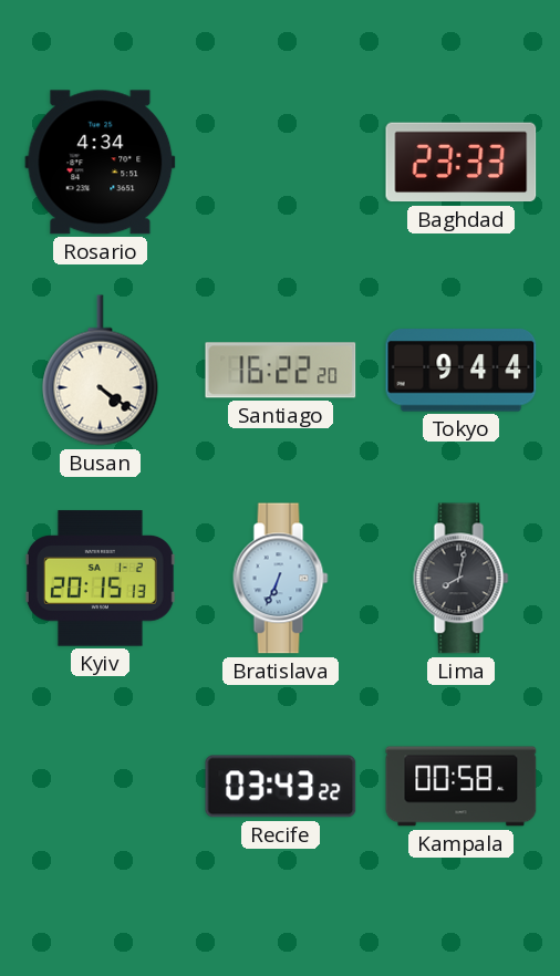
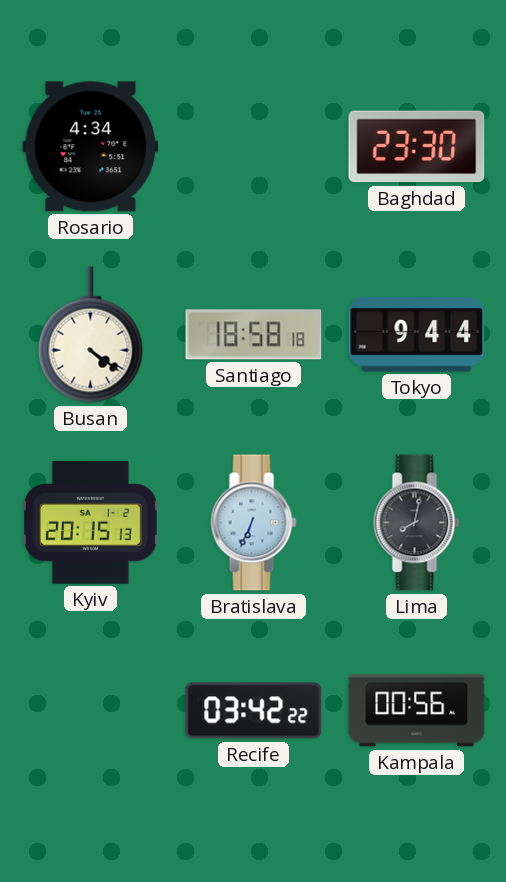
Baghdad: 23:33 -> 23:30
Santiago: 16:22 -> 18:58
Recife: 03:43 -> 03:42
Kampala: 00:58 -> 00:56
